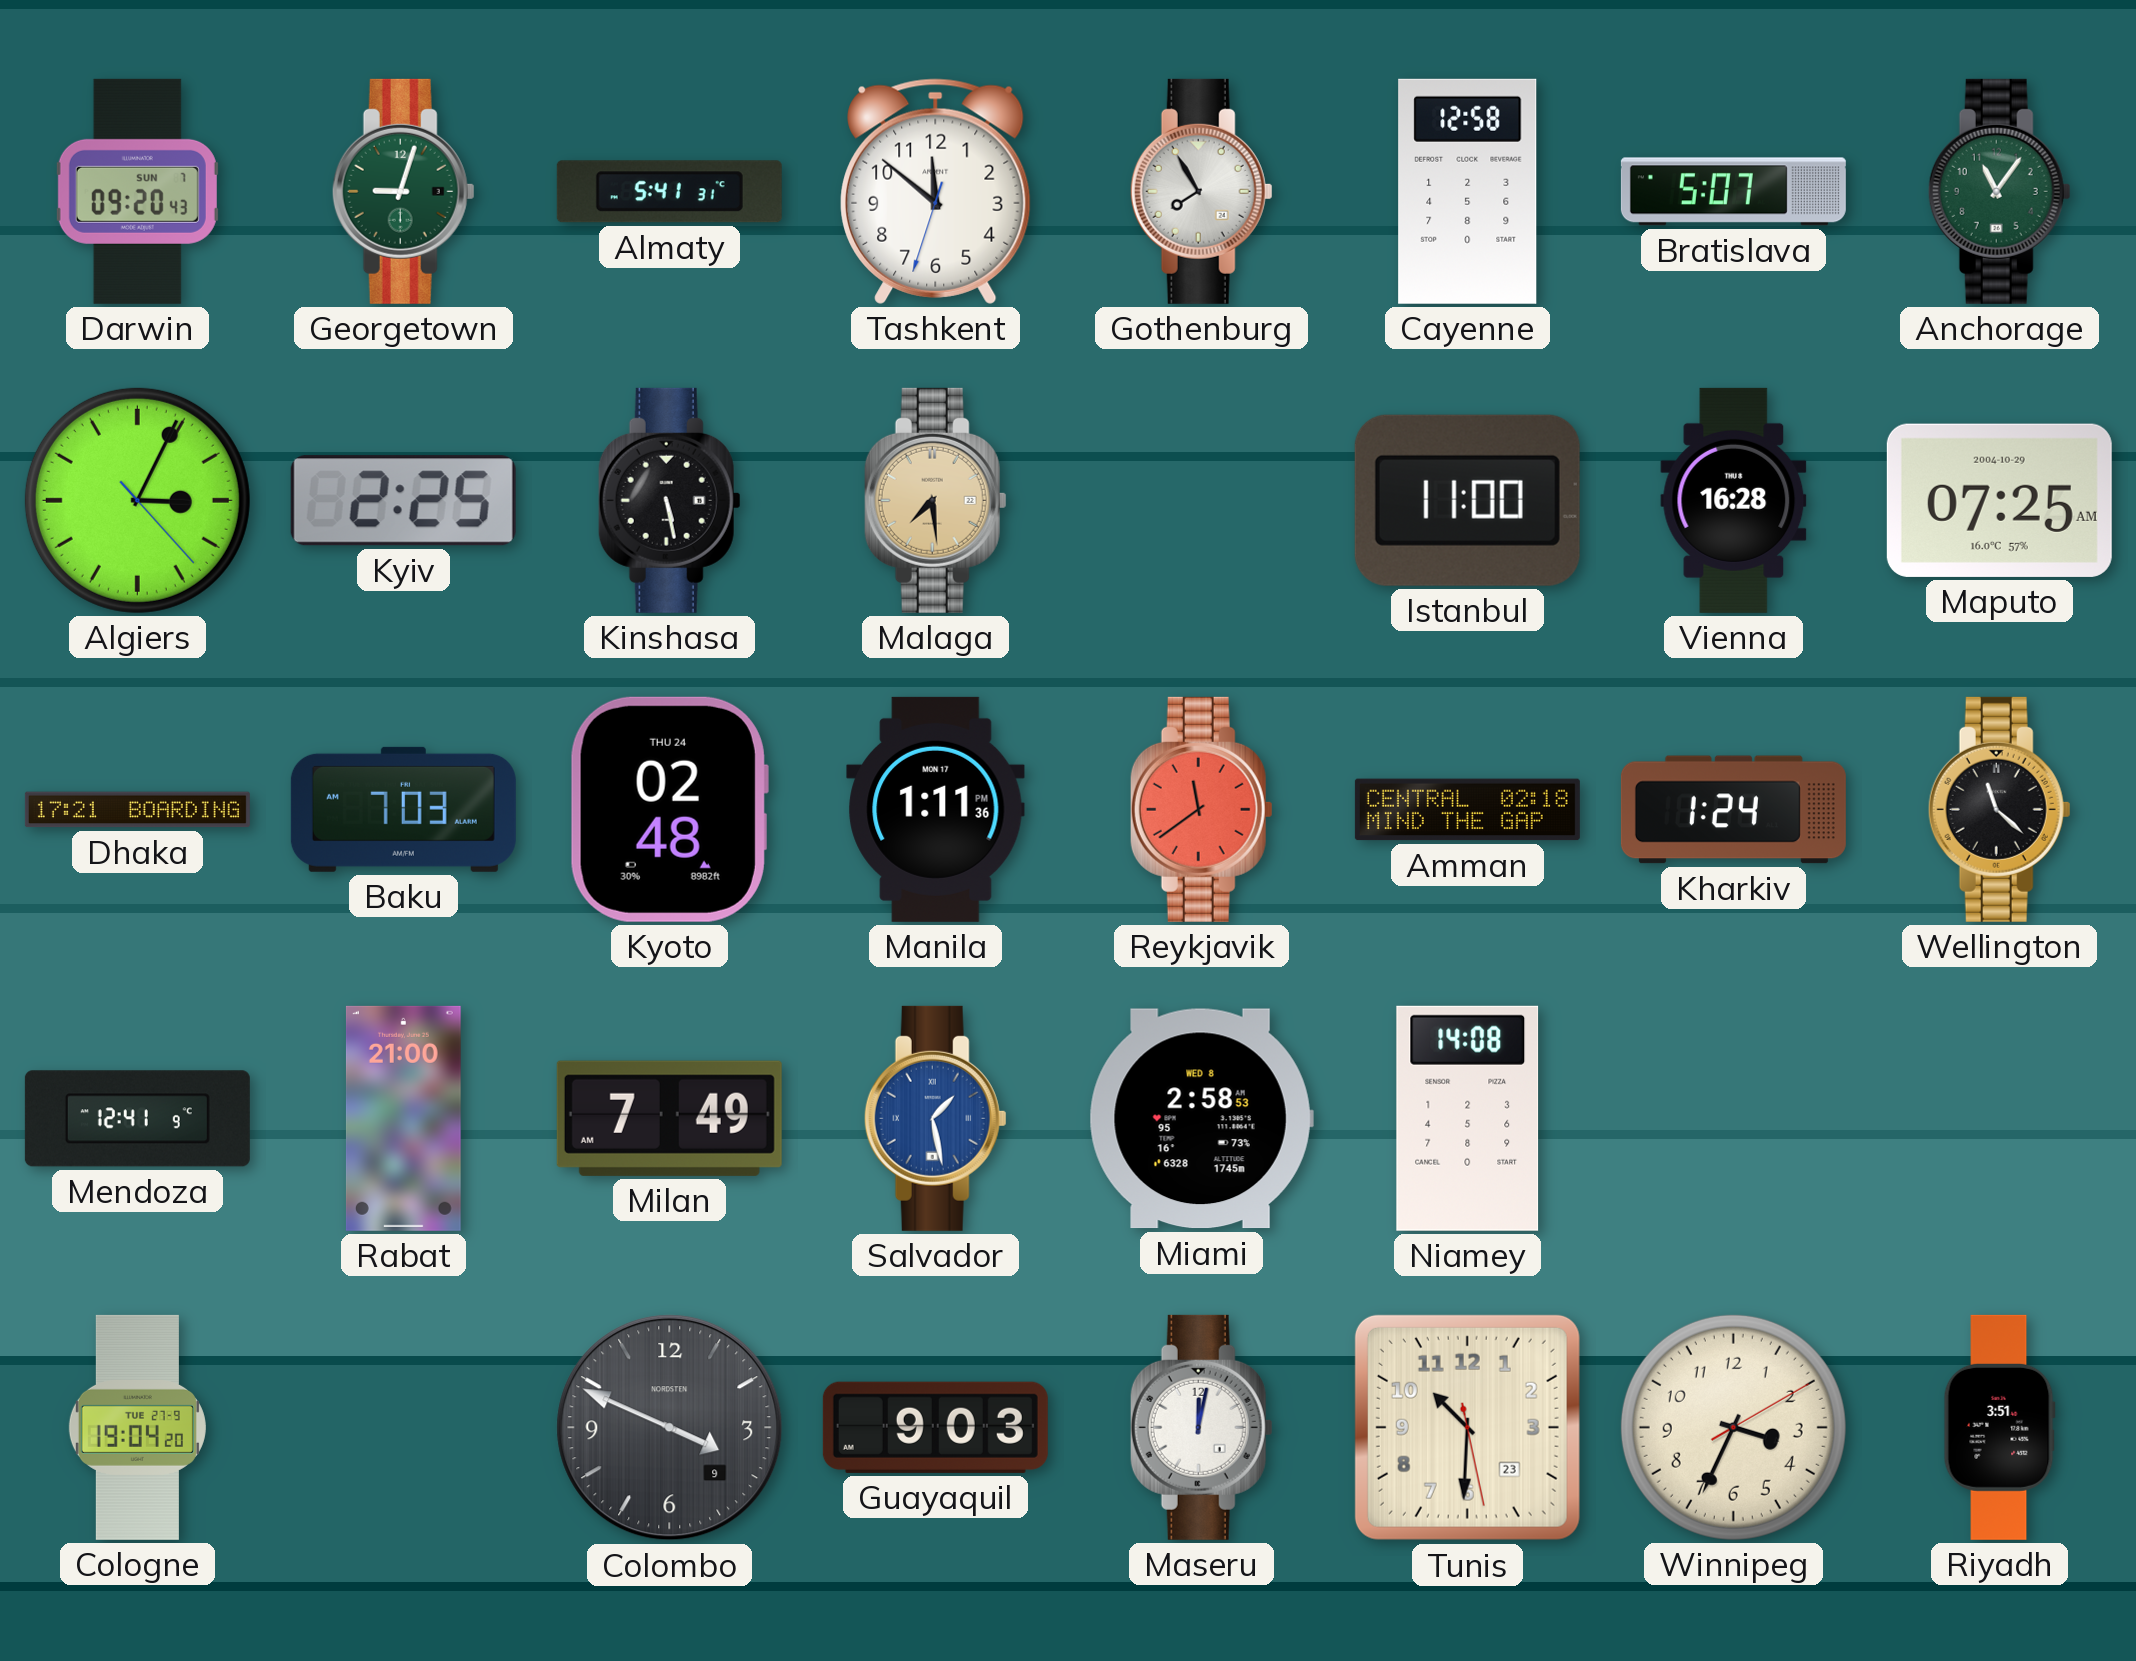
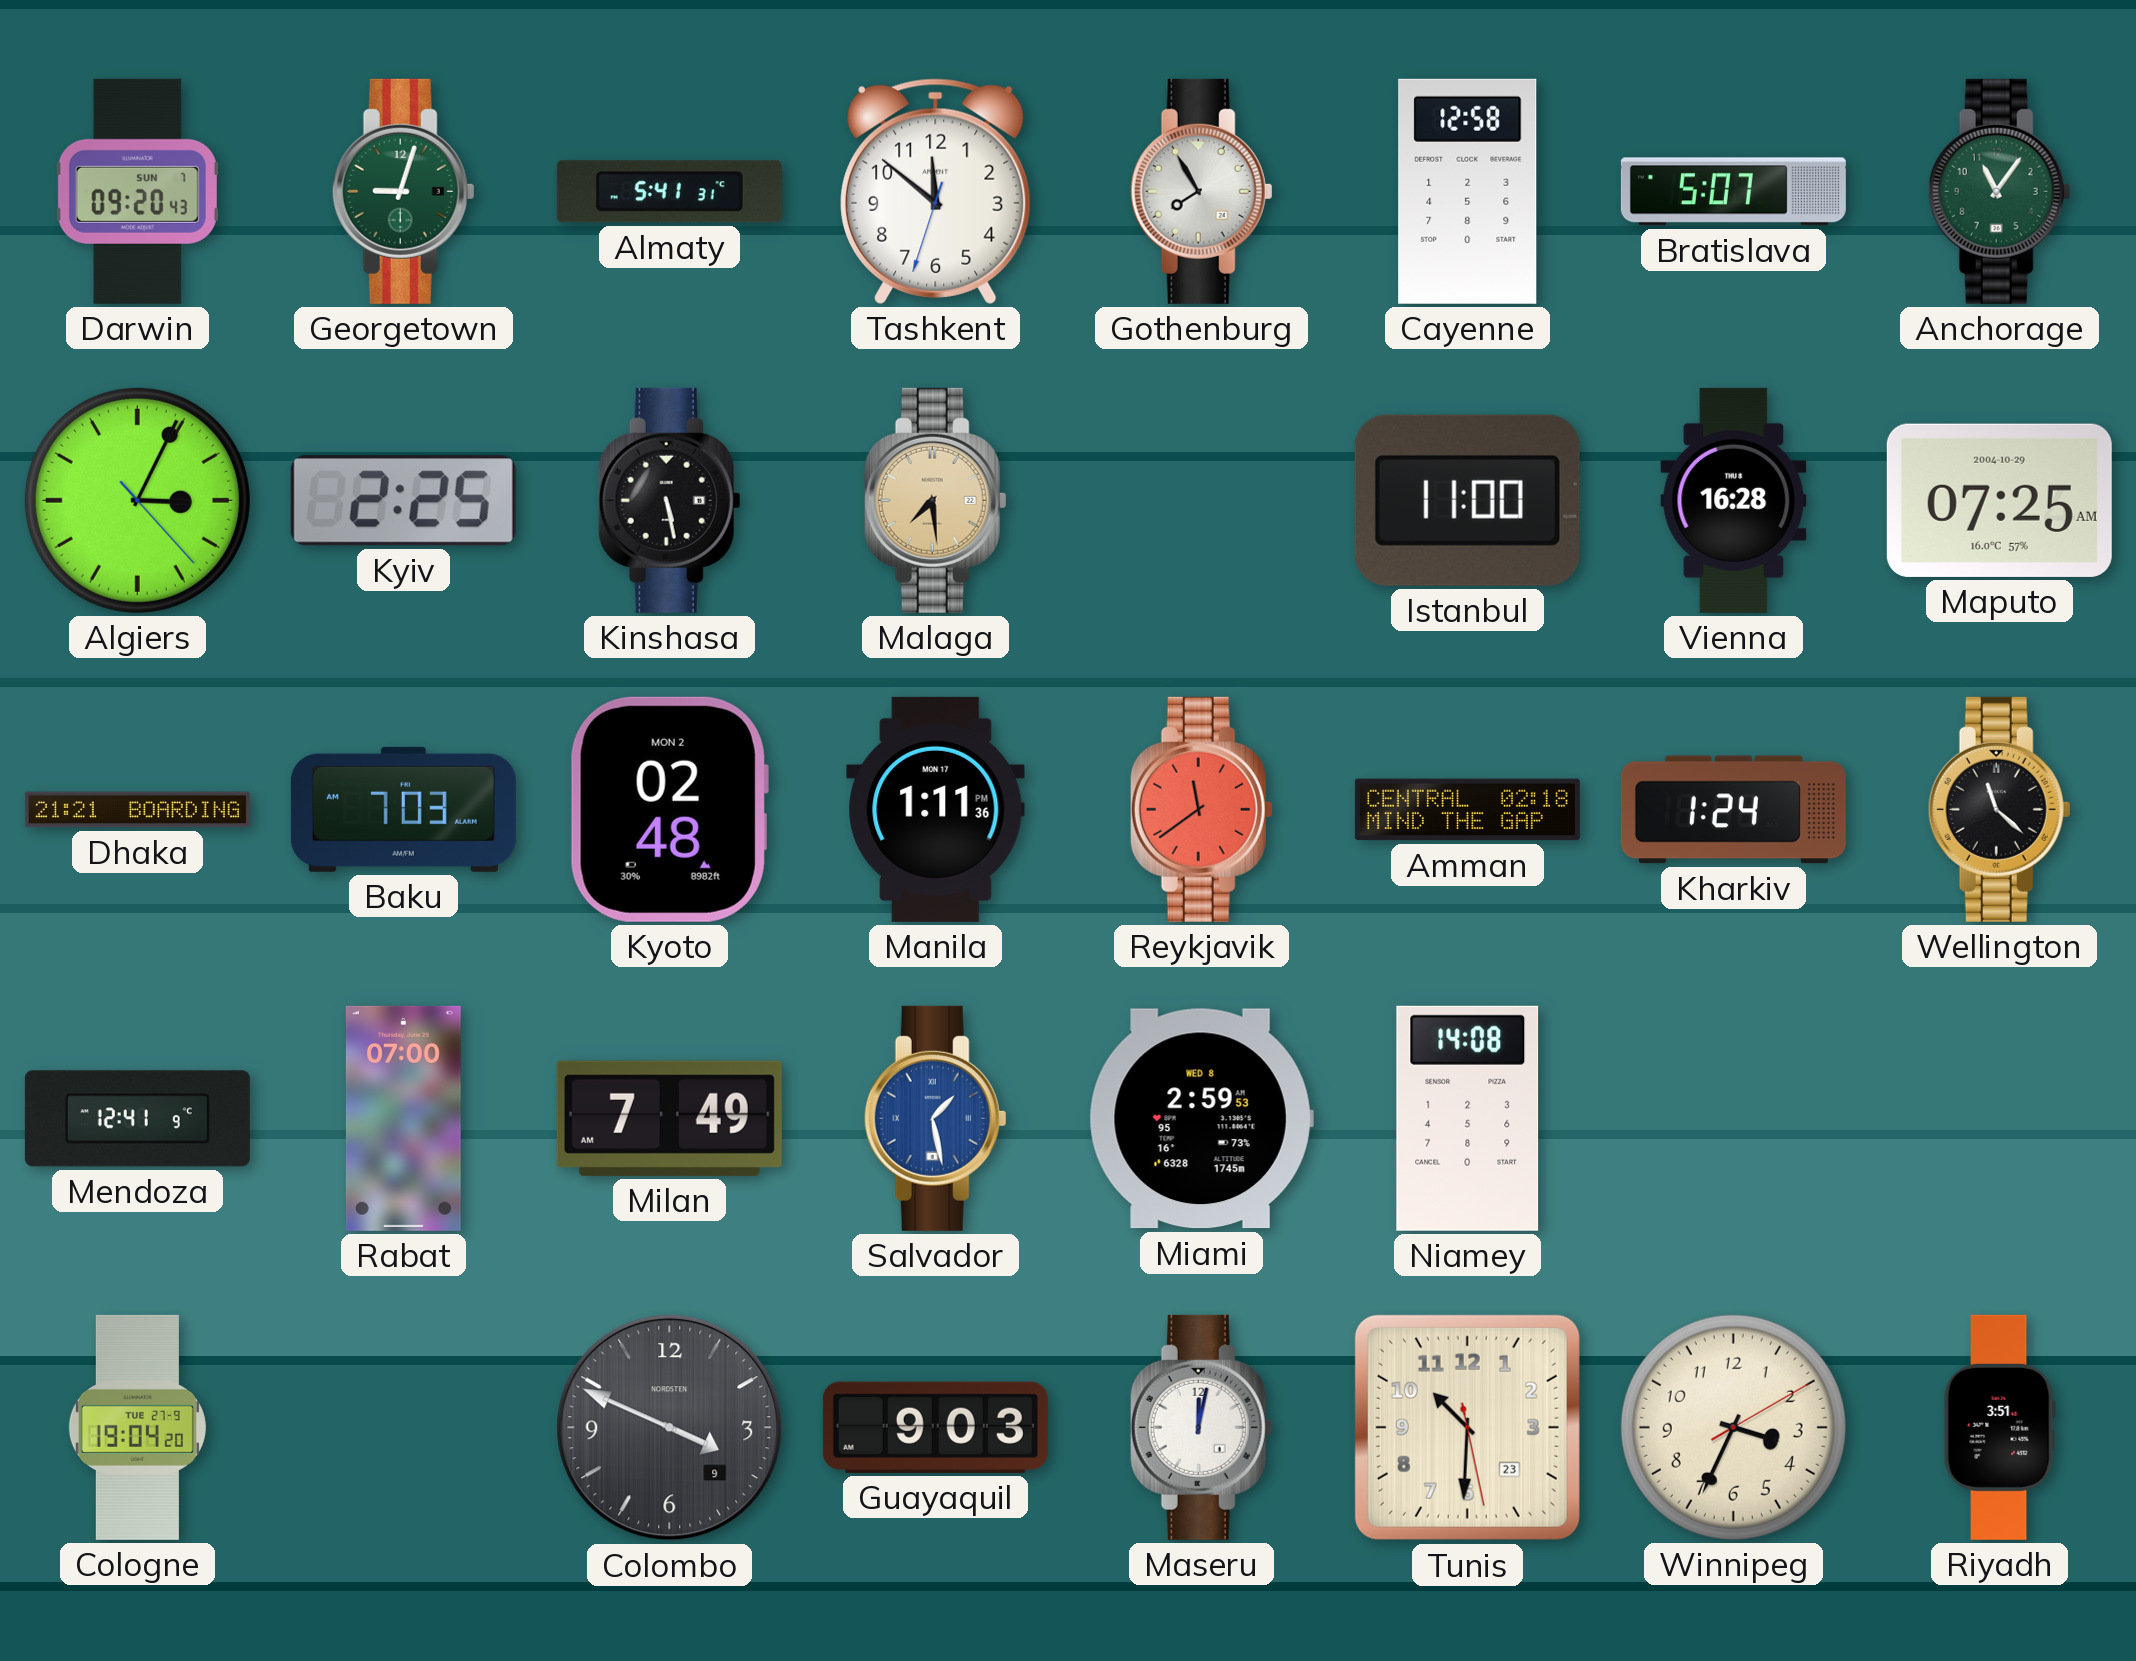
Dhaka: 17:21 -> 21:21
Kyoto date: THU 24 -> MON 2
Rabat: 21:00 -> 07:00
Miami: 2:58 -> 2:59
